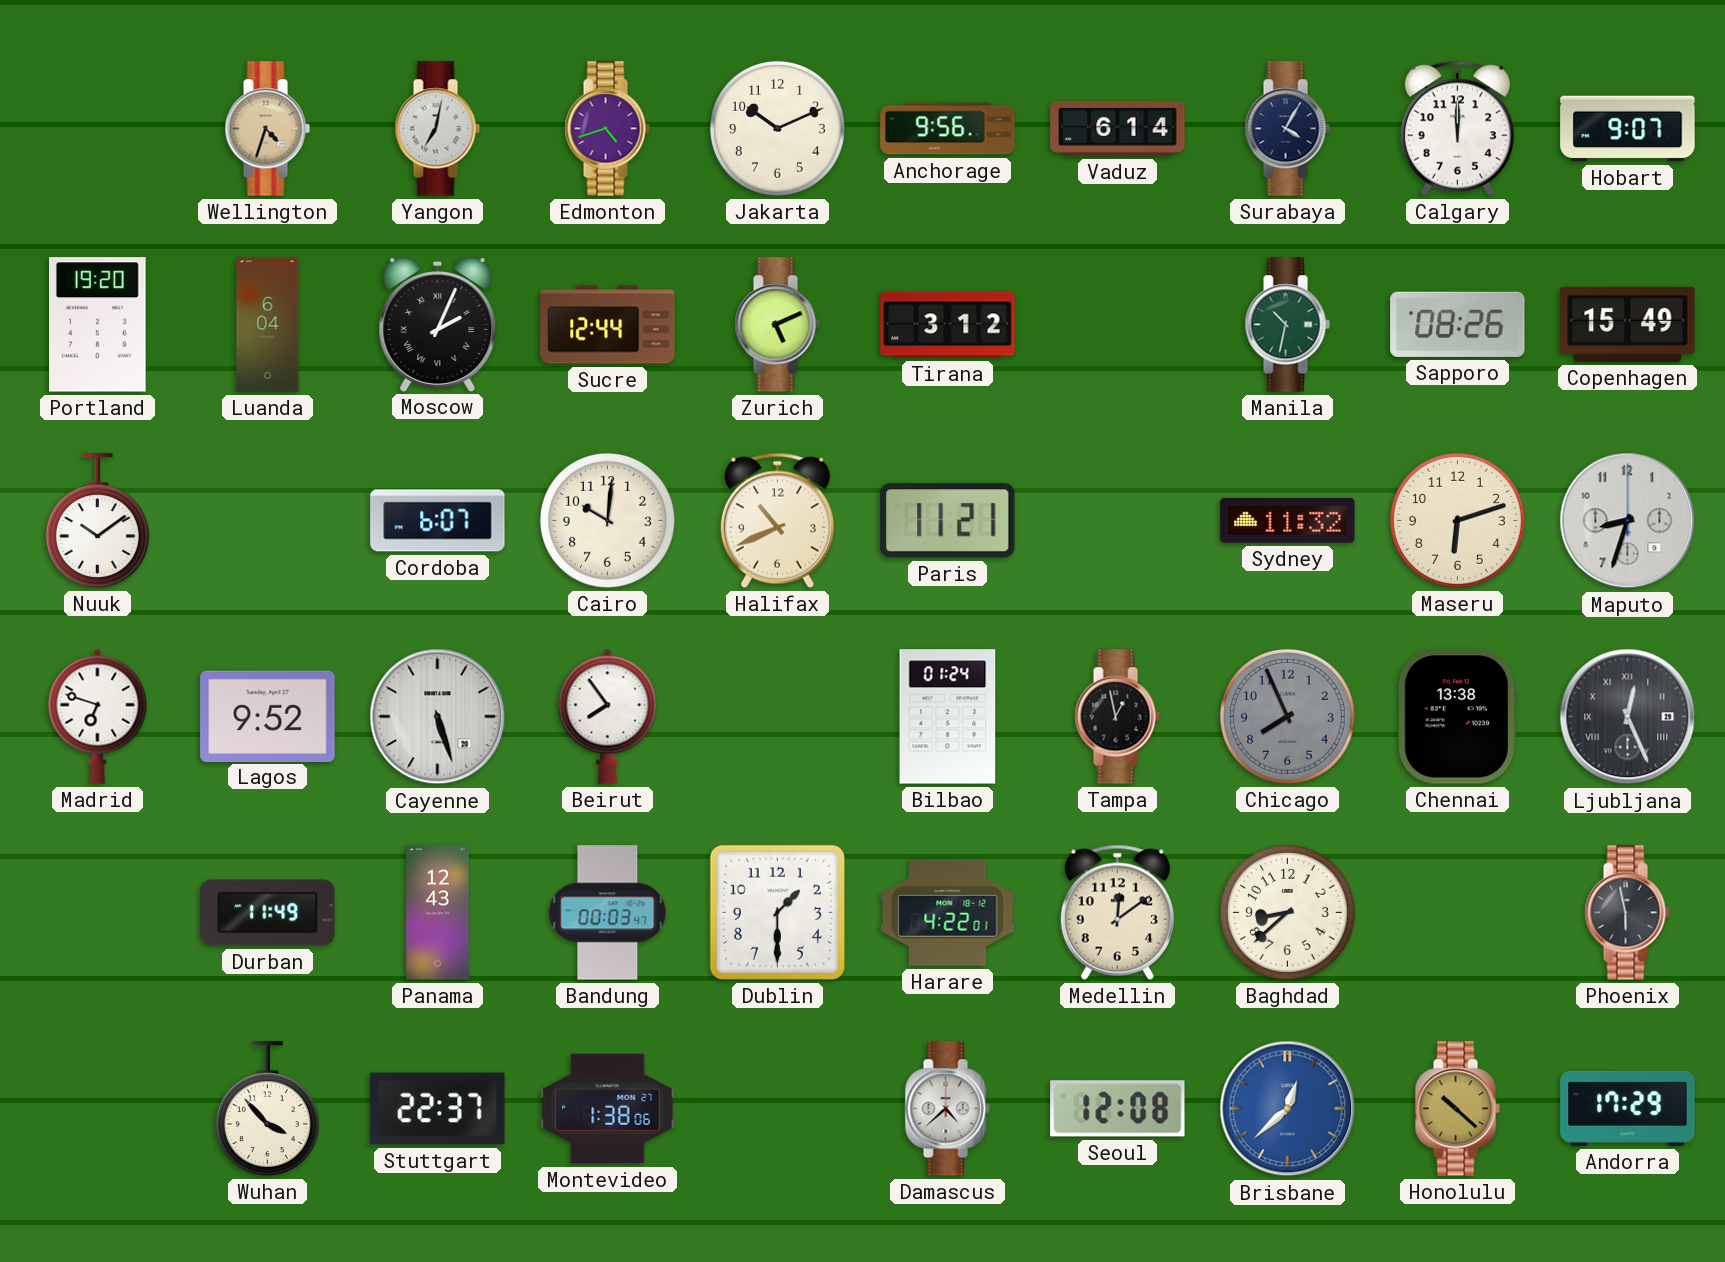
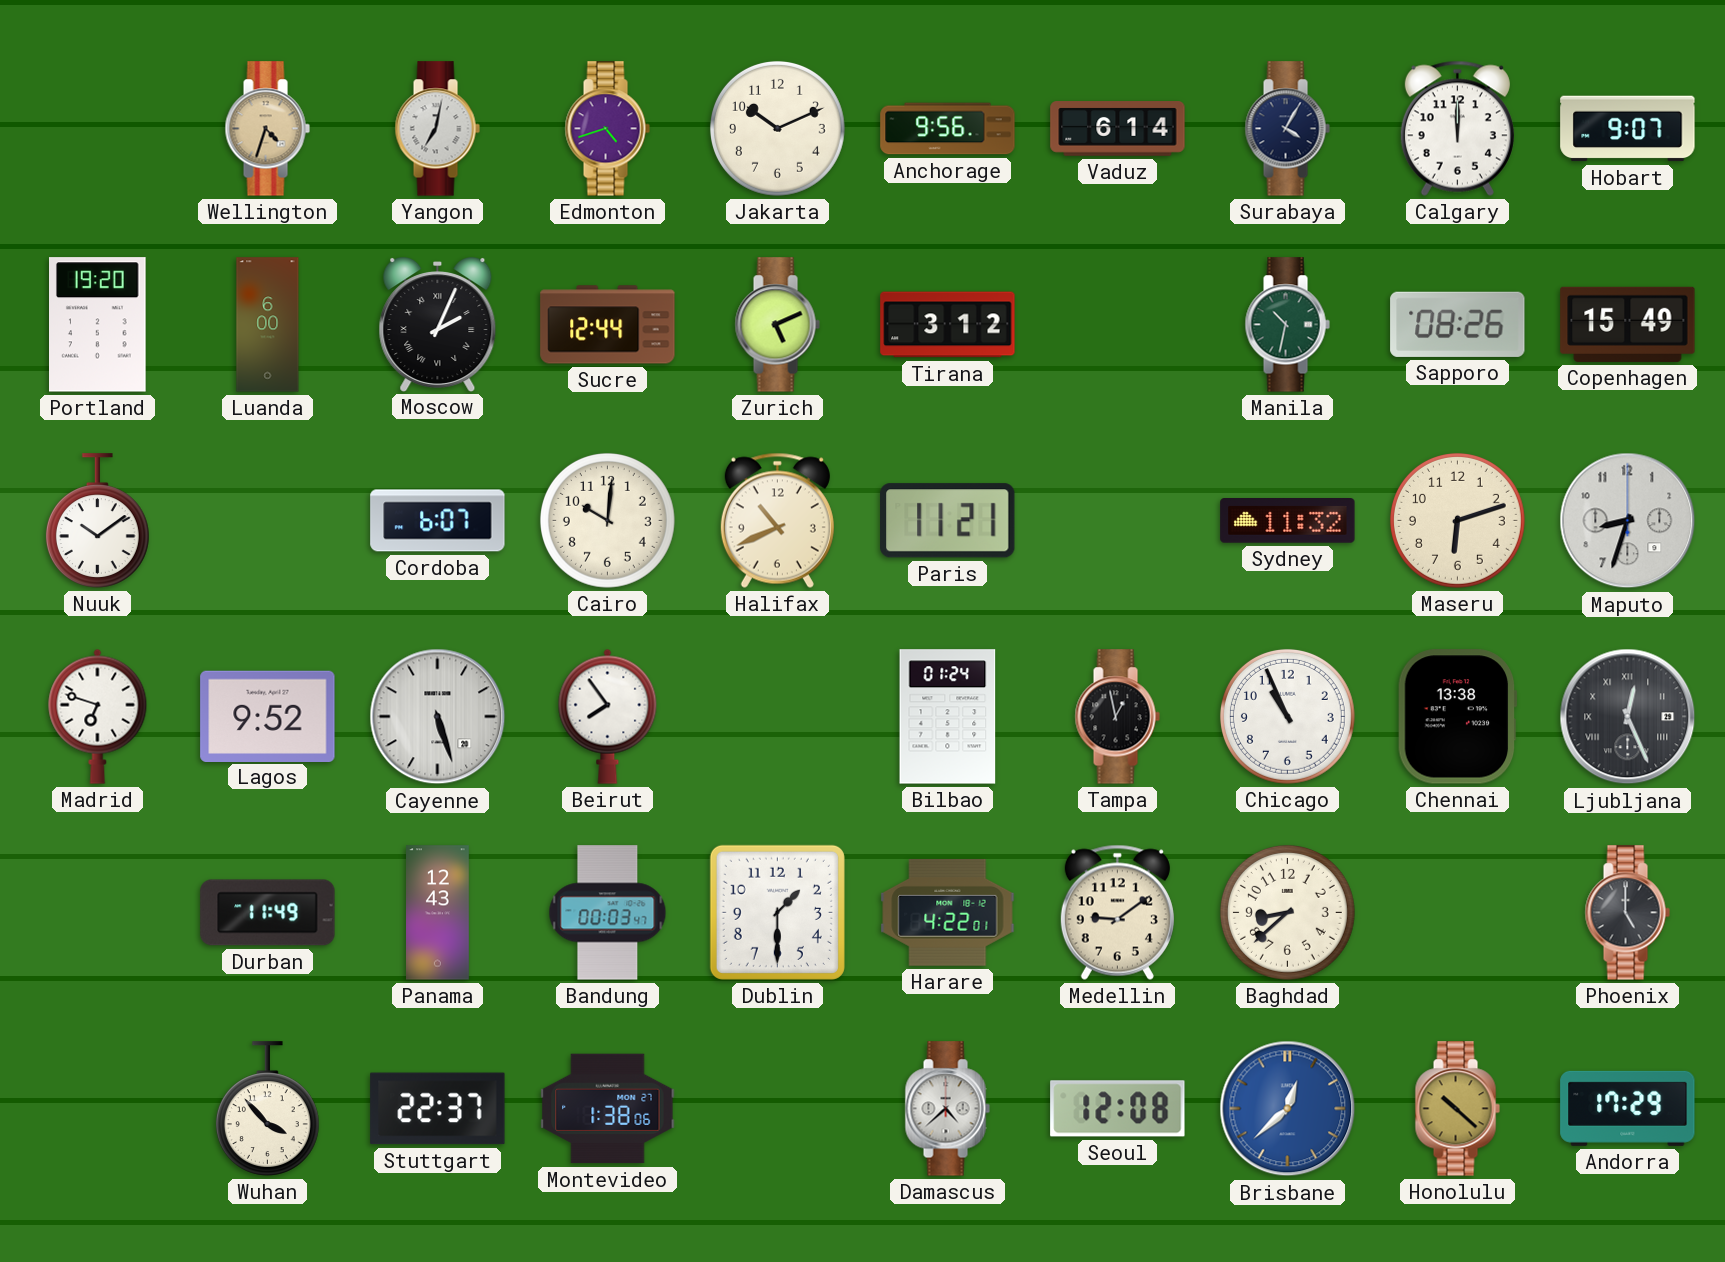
Luanda: 6:04 -> 6:00
Chicago: 7:56 -> 10:56
Chicago dial: grey -> white
Medellin: 12:09 -> 9:09
Phoenix: 5:58 -> 5:00
